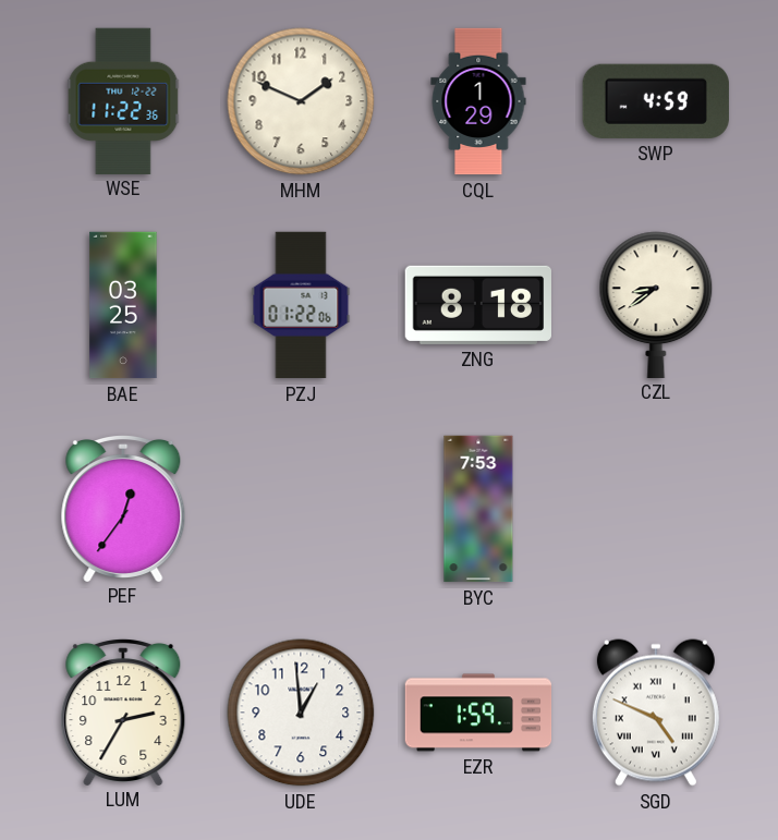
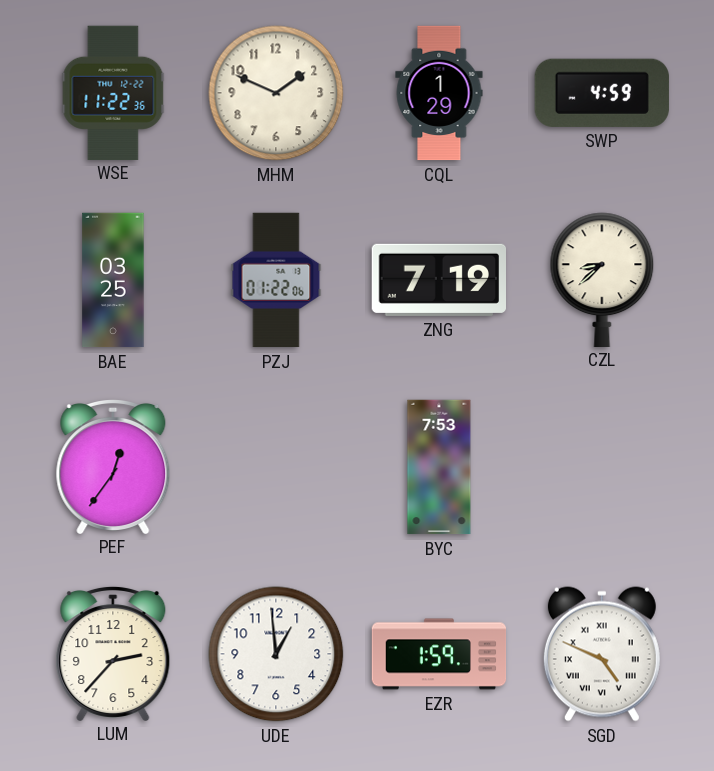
ZNG: 8:18 -> 7:19
CZL: 8:39 -> 8:38
LUM: 2:35 -> 2:37
